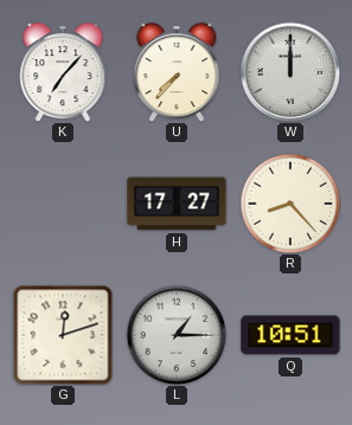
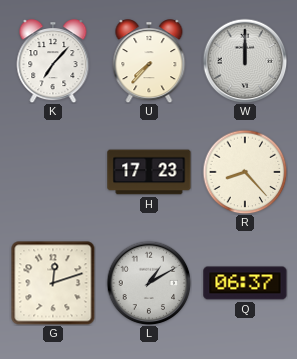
H: 17:27 -> 17:23
L: 1:15 -> 1:10
Q: 10:51 -> 06:37
